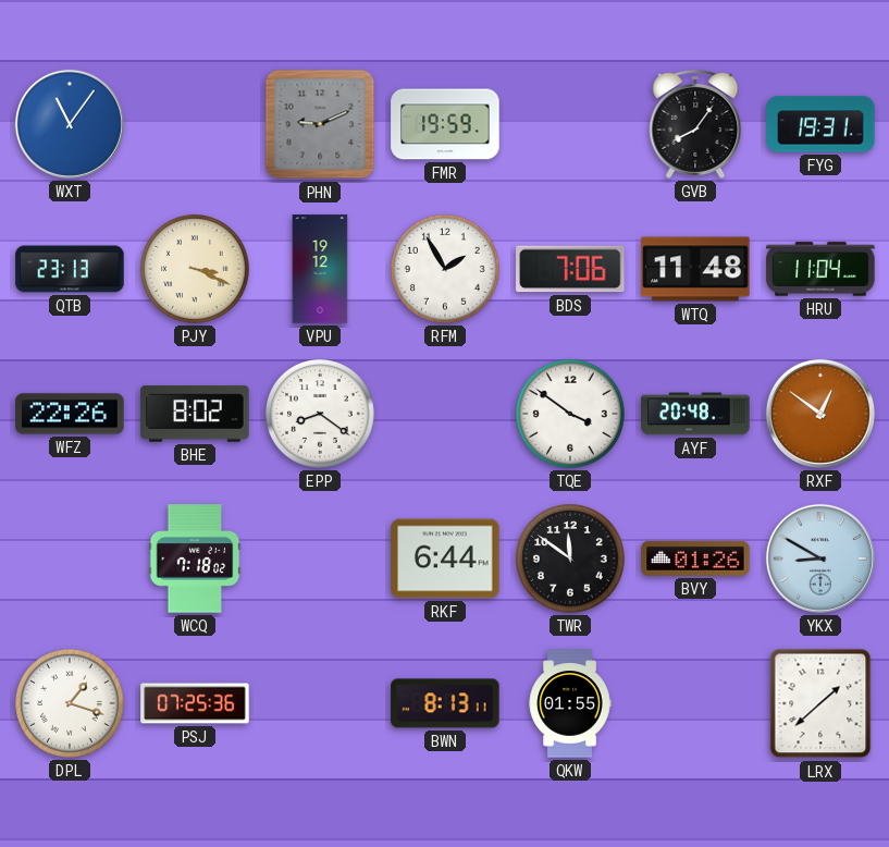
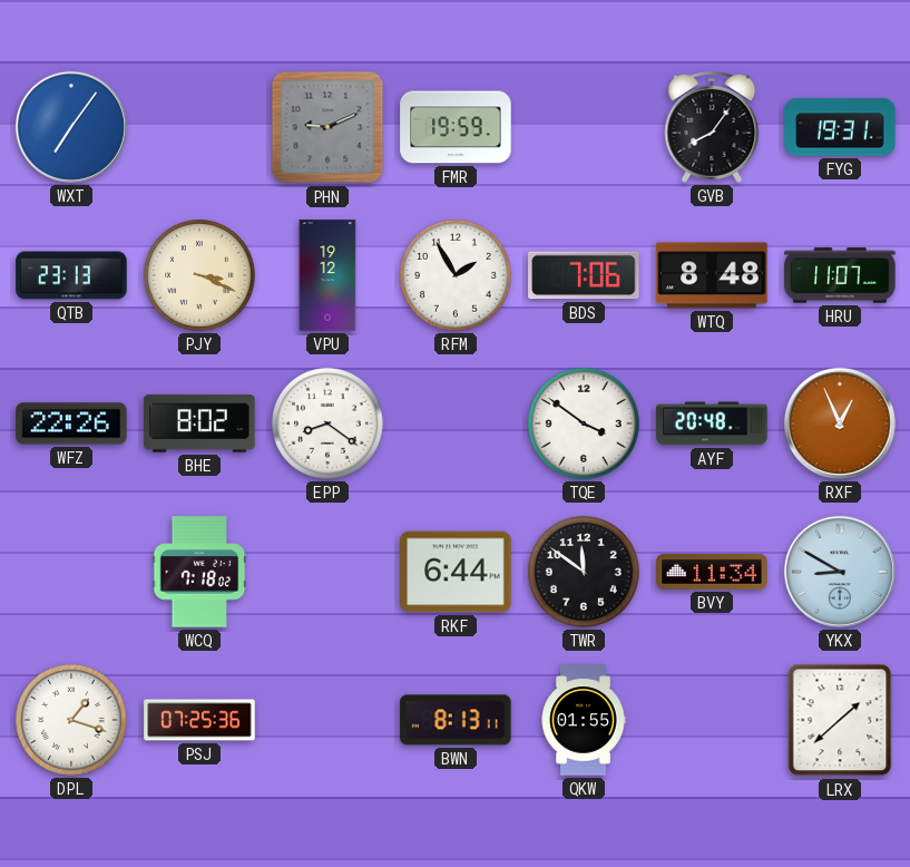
WXT: 11:06 -> 7:06
WTQ: 11:48 -> 8:48
HRU: 11:04 -> 11:07
RXF: 12:51 -> 12:56
BVY: 01:26 -> 11:34
